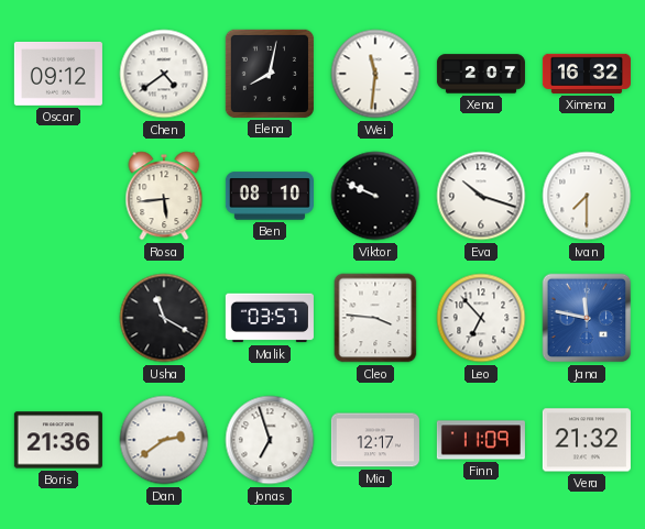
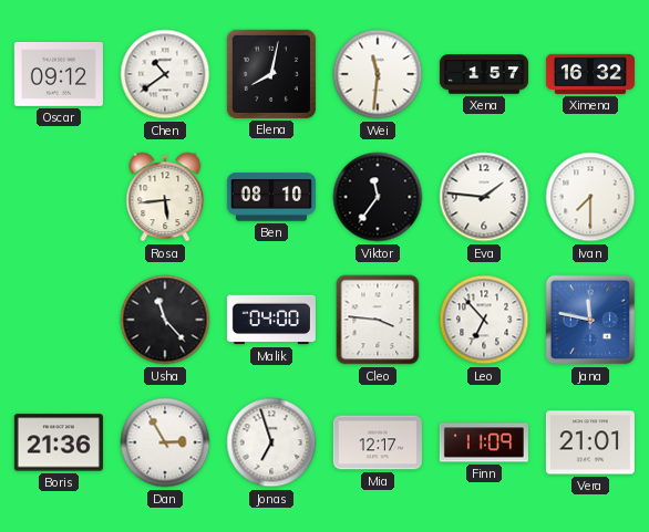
Chen: 4:39 -> 10:39
Xena: 2:07 -> 1:57
Viktor: 9:49 -> 11:36
Eva: 10:18 -> 1:46
Usha: 11:20 -> 11:23
Malik: 03:57 -> 04:00
Dan: 2:39 -> 2:55
Vera: 21:32 -> 21:01
